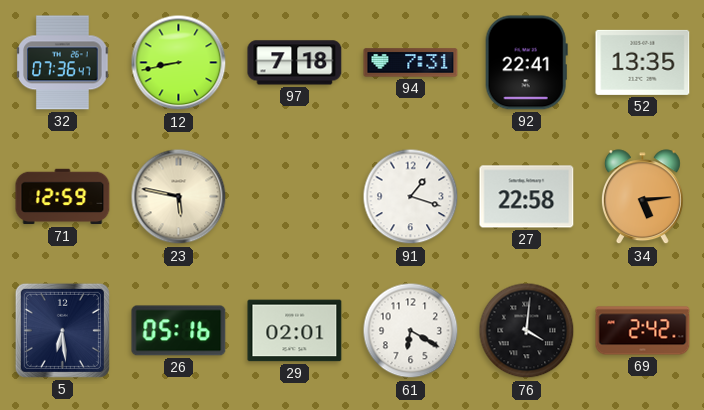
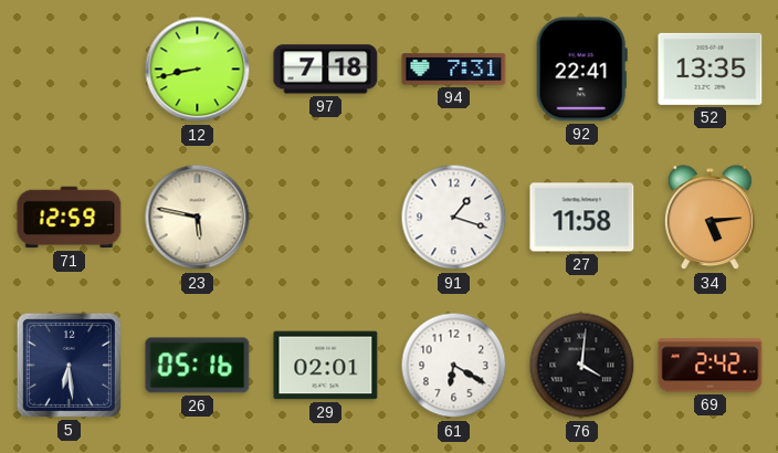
32: 07:36 -> none
27: 22:58 -> 11:58
